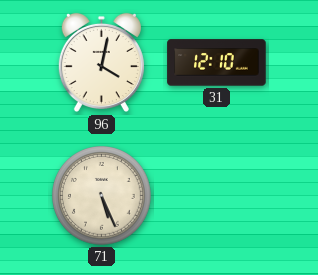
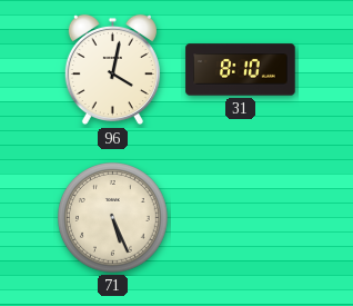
31: 12:10 -> 8:10
